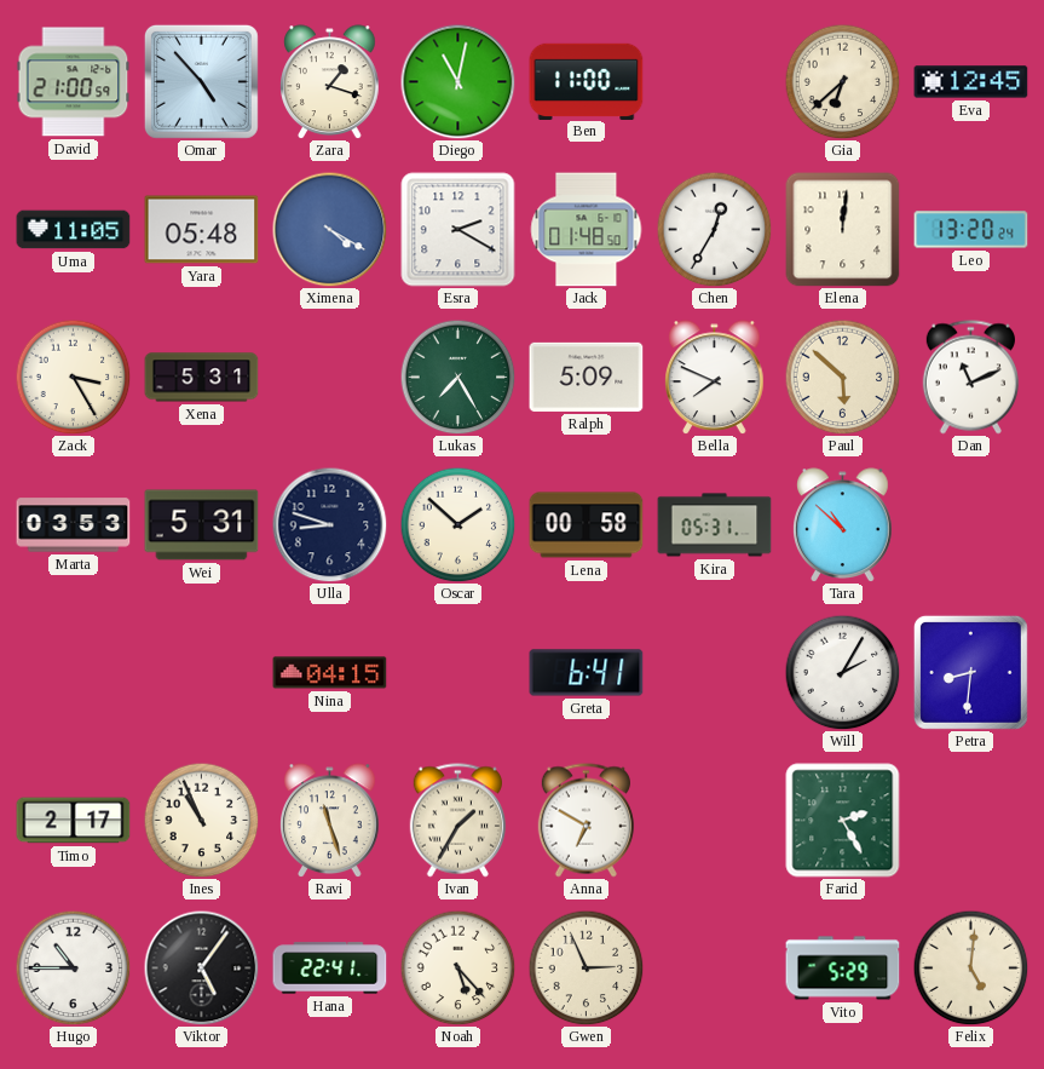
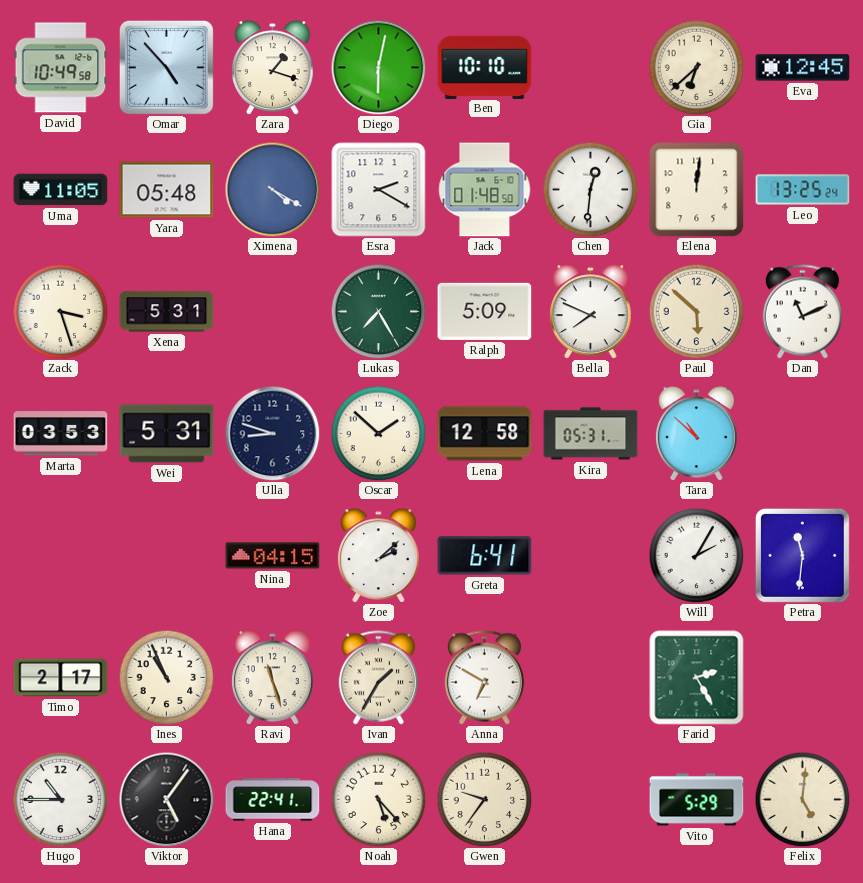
David: 21:00 -> 10:49
Diego: 11:02 -> 6:02
Ben: 11:00 -> 10:10
Chen: 12:35 -> 12:31
Leo: 13:20 -> 13:25
Zack: 3:25 -> 3:27
Lena: 00:58 -> 12:58
Zoe: none -> 2:08
Petra: 8:31 -> 11:31
Gwen: 2:56 -> 9:36
